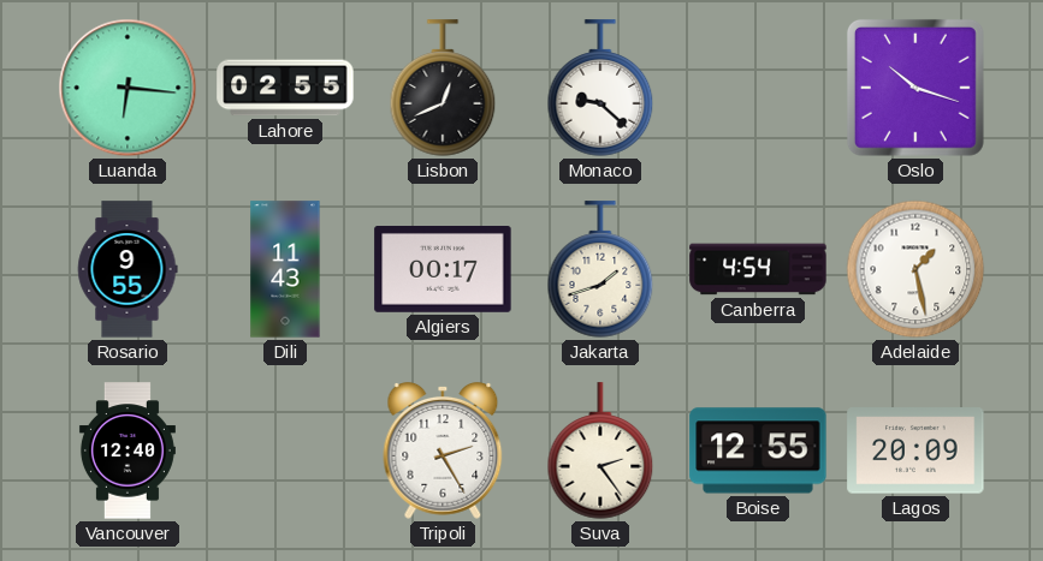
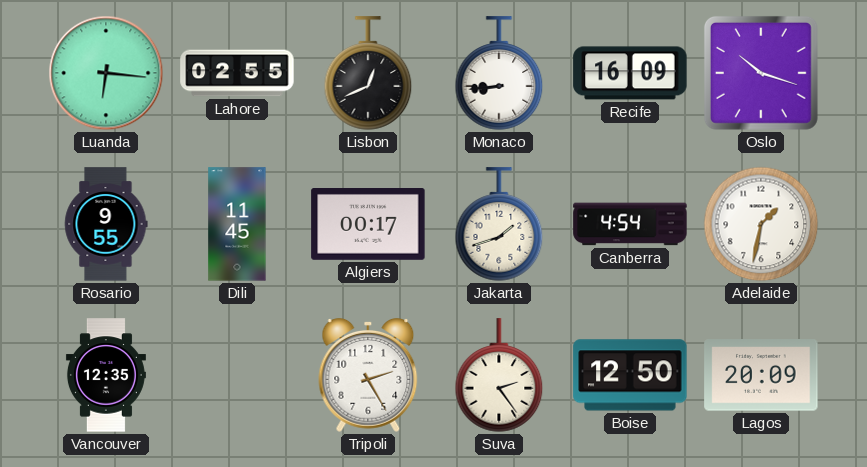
Monaco: 9:22 -> 8:44
Recife: none -> 16:09
Dili: 11:43 -> 11:45
Adelaide: 1:28 -> 1:32
Vancouver: 12:40 -> 12:35
Boise: 12:55 -> 12:50
